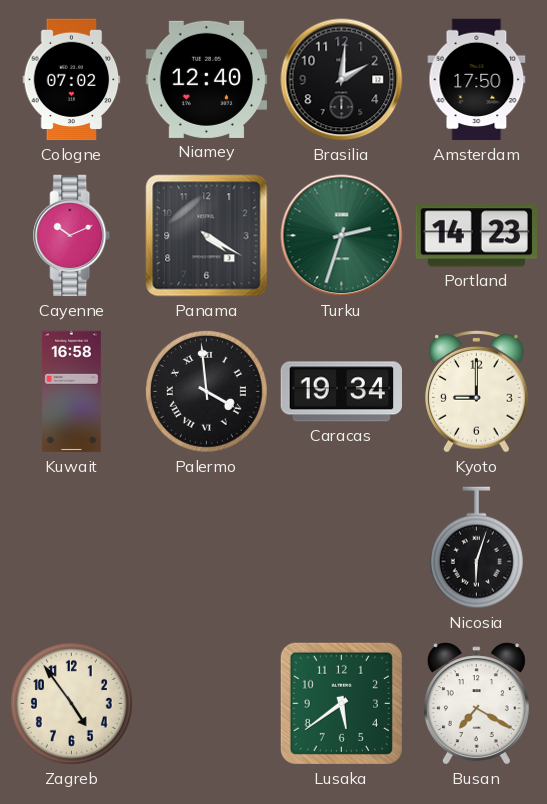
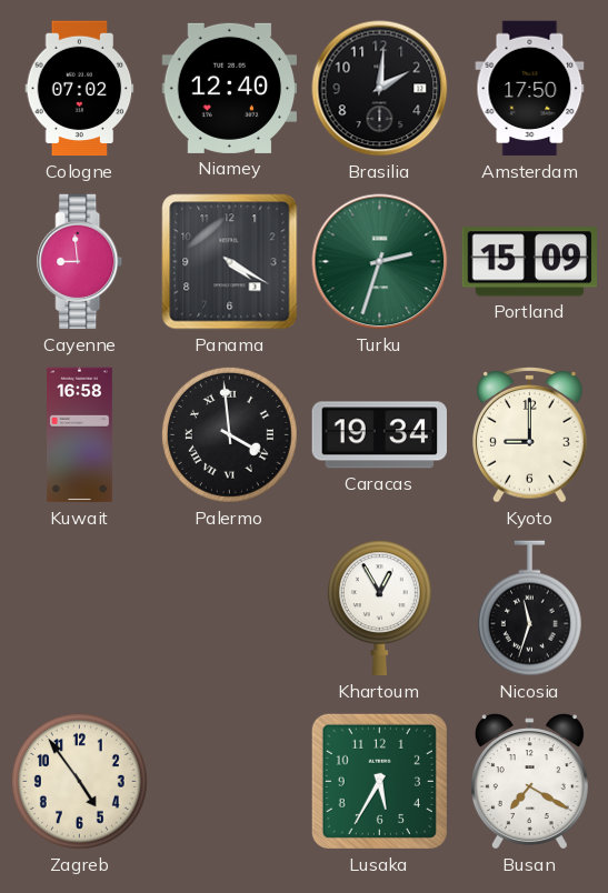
Cayenne: 10:11 -> 8:59
Portland: 14:23 -> 15:09
Khartoum: none -> 12:55
Nicosia: 6:03 -> 11:33
Lusaka: 5:39 -> 5:35
